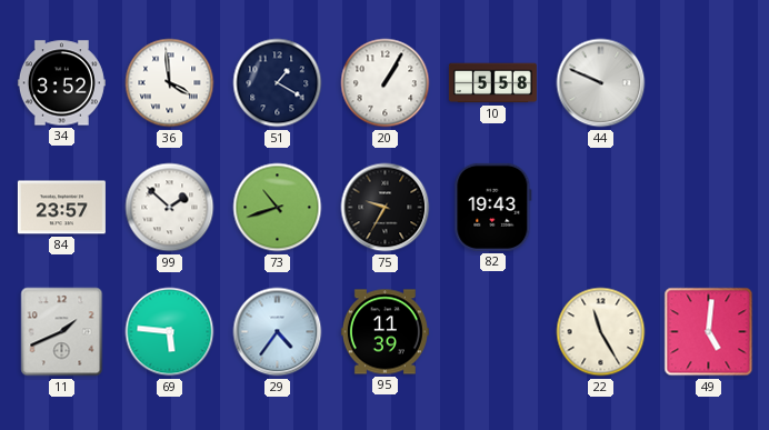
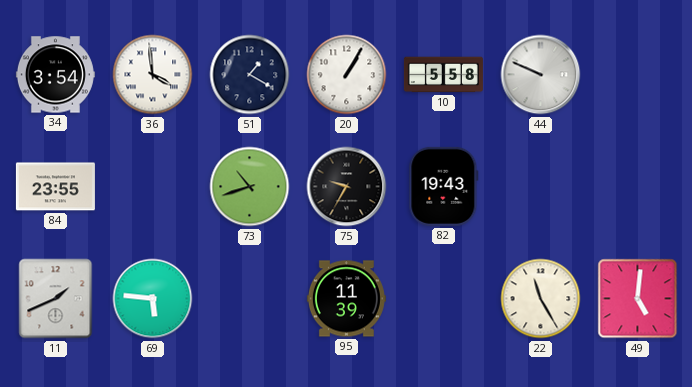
34: 3:52 -> 3:54
84: 23:57 -> 23:55
99: 1:52 -> none
29: 4:36 -> none
